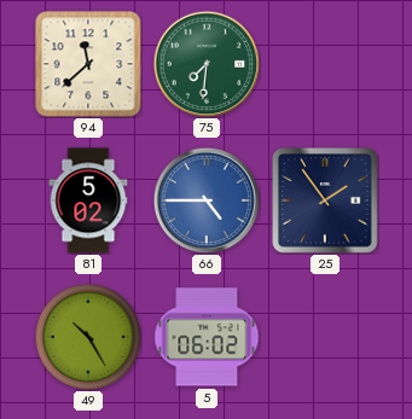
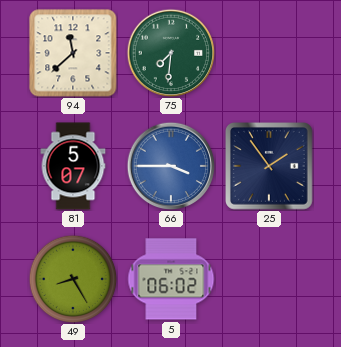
81: 5:02 -> 5:07
66: 4:45 -> 3:45
49: 10:25 -> 8:25
